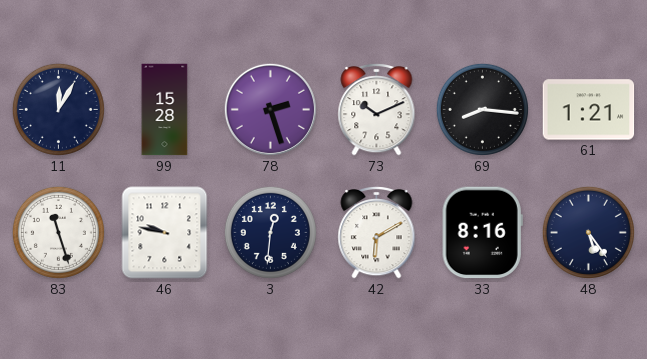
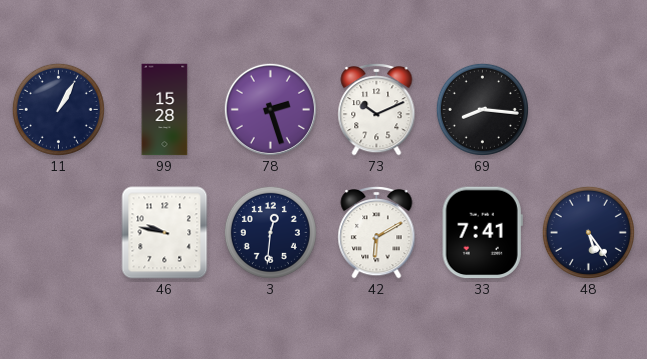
11: 12:05 -> 1:05
61: 1:21 -> none
83: 11:27 -> none
33: 8:16 -> 7:41
